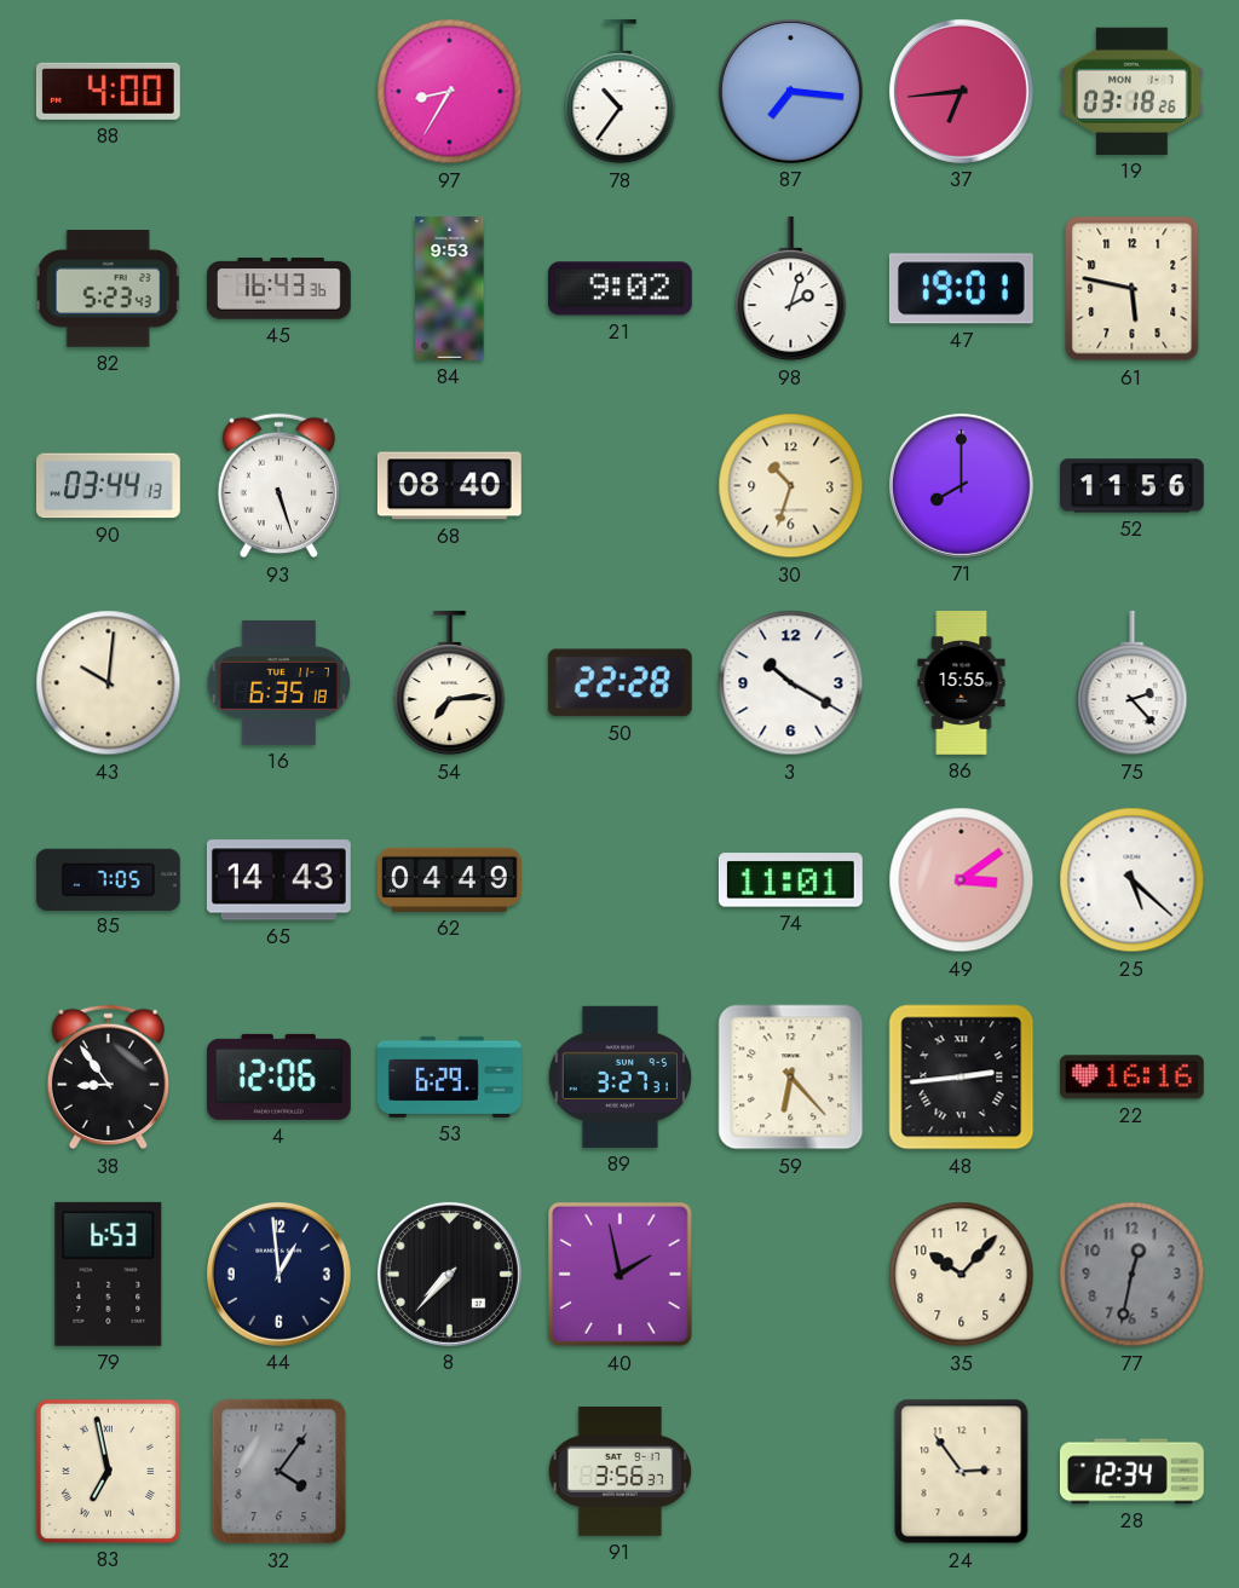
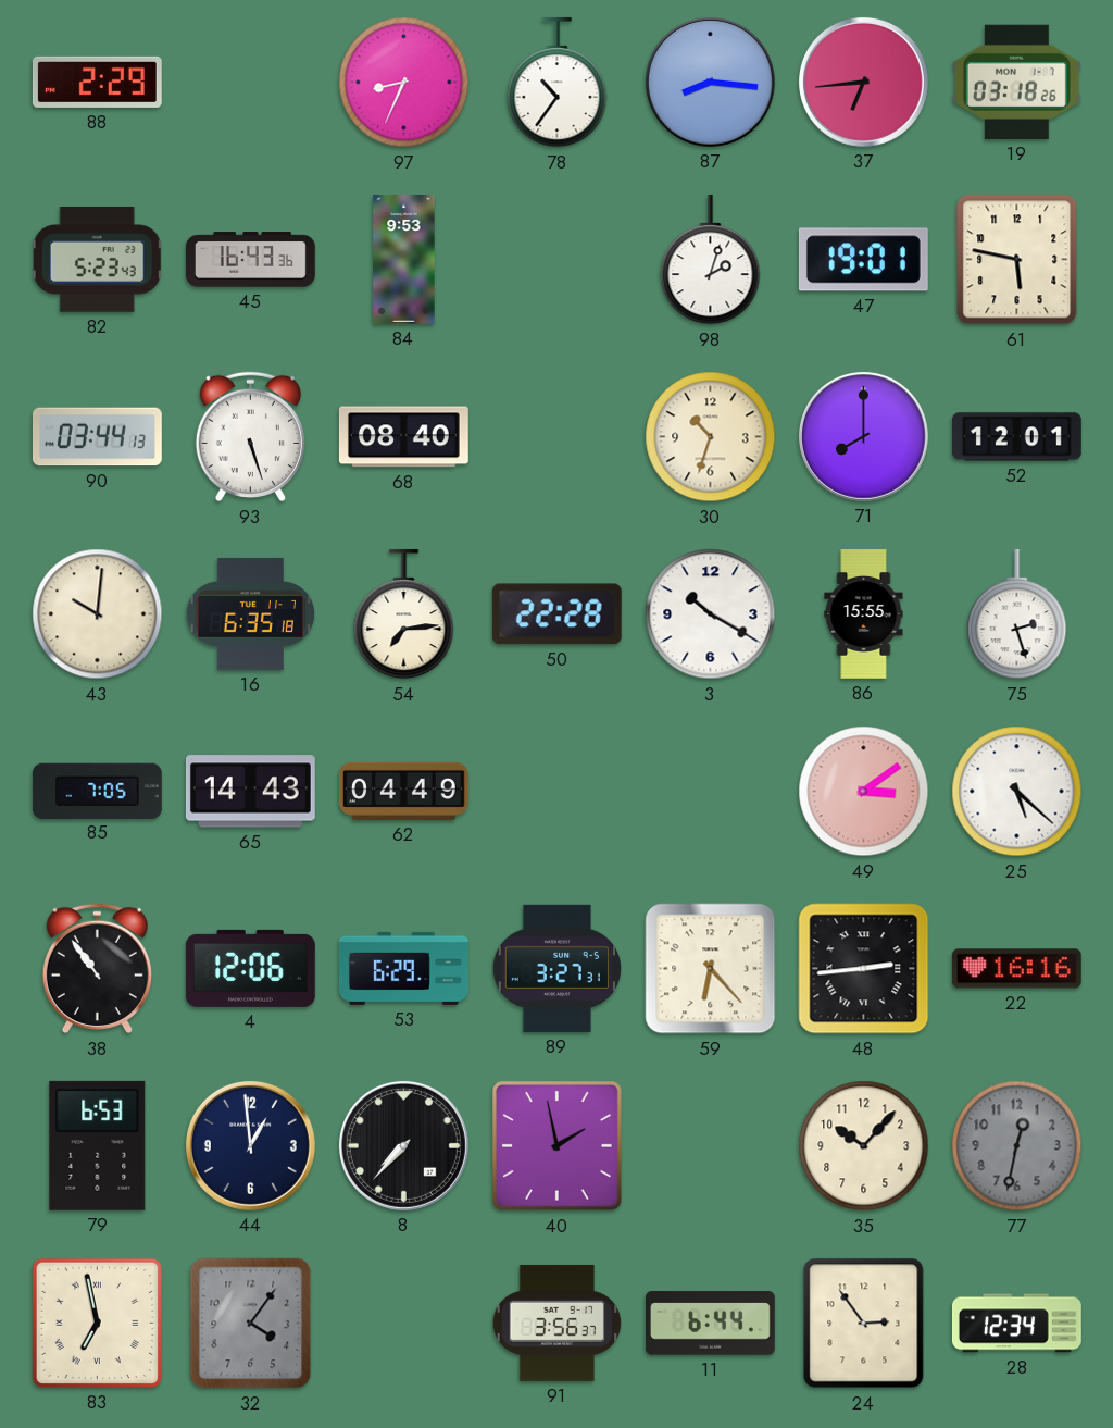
88: 4:00 -> 2:29
97: 8:35 -> 8:34
87: 7:16 -> 8:16
21: 9:02 -> none
52: 11:56 -> 12:01
75: 2:23 -> 2:27
74: 11:01 -> none
38: 8:54 -> 10:54
11: none -> 6:44
